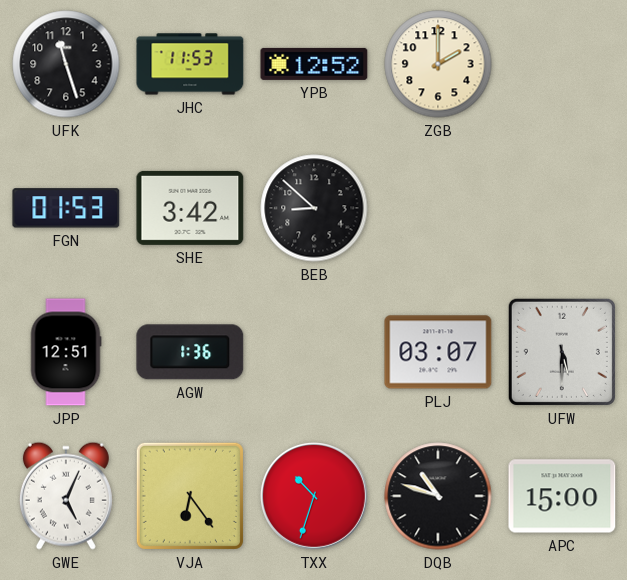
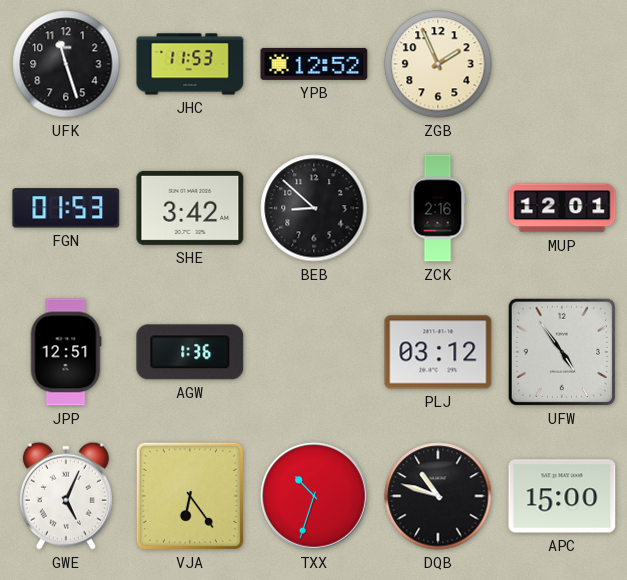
ZGB: 2:00 -> 1:56
ZCK: none -> 2:16
MUP: none -> 12:01
PLJ: 03:07 -> 03:12
UFW: 5:30 -> 4:54
